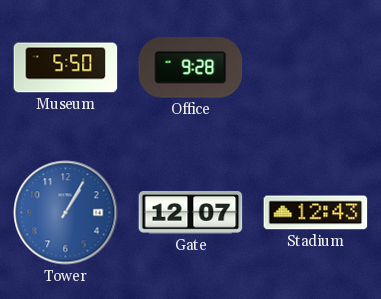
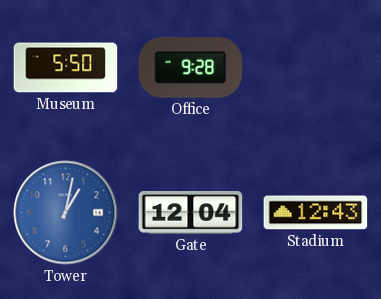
Tower: 1:05 -> 1:02
Gate: 12:07 -> 12:04
